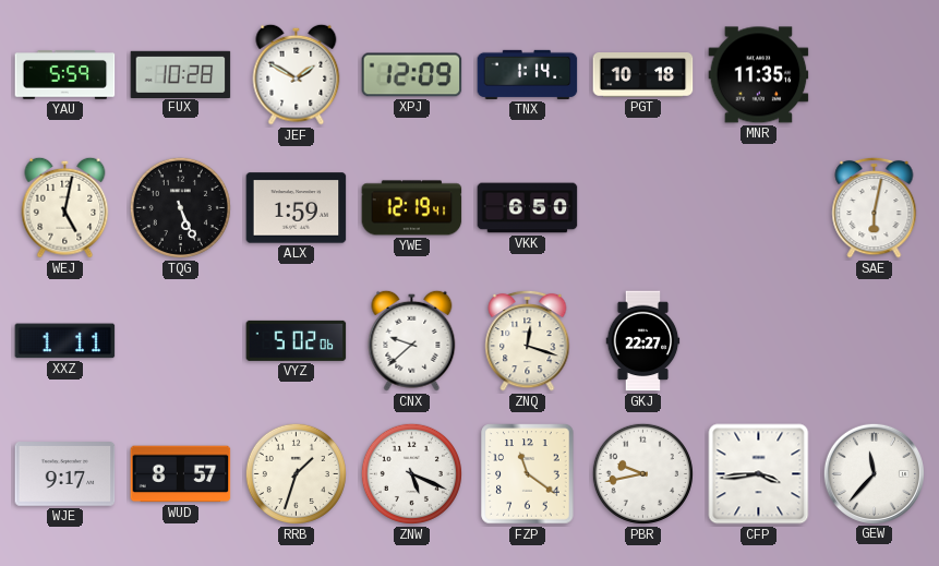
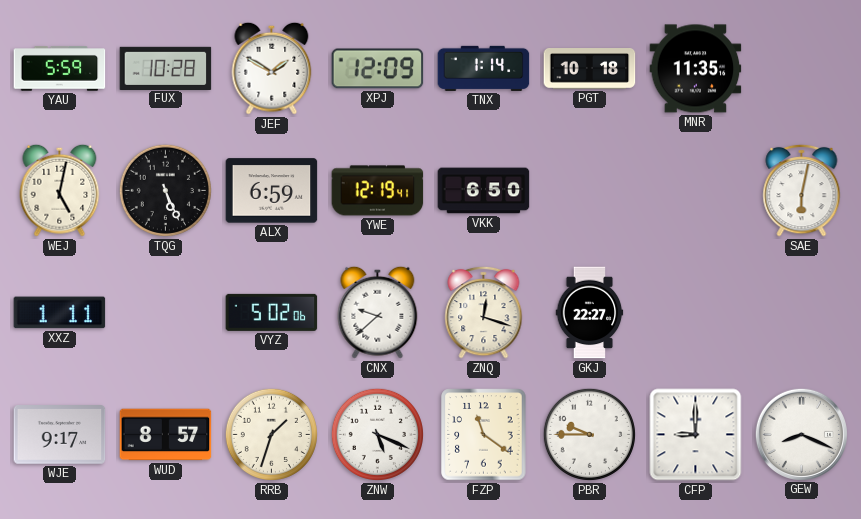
ALX: 1:59 -> 6:59
PBR: 9:43 -> 9:45
CFP: 3:44 -> 9:00
GEW: 11:37 -> 8:19
